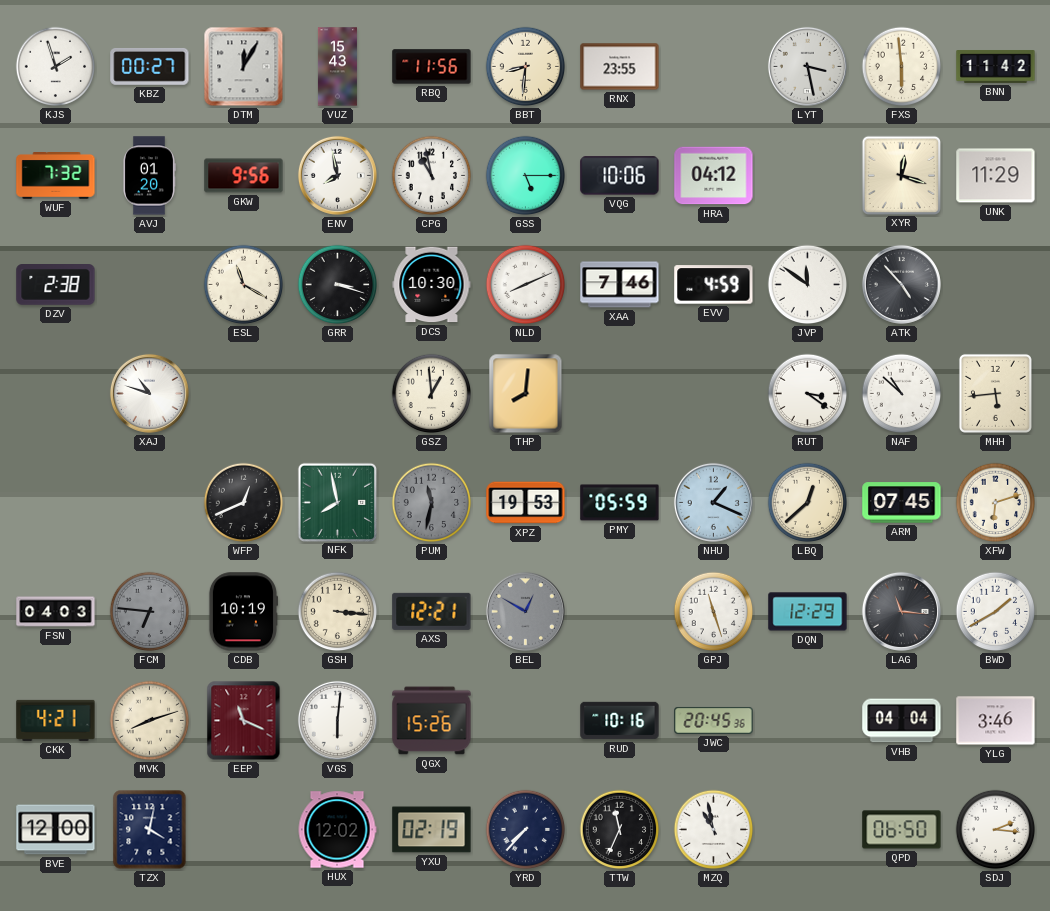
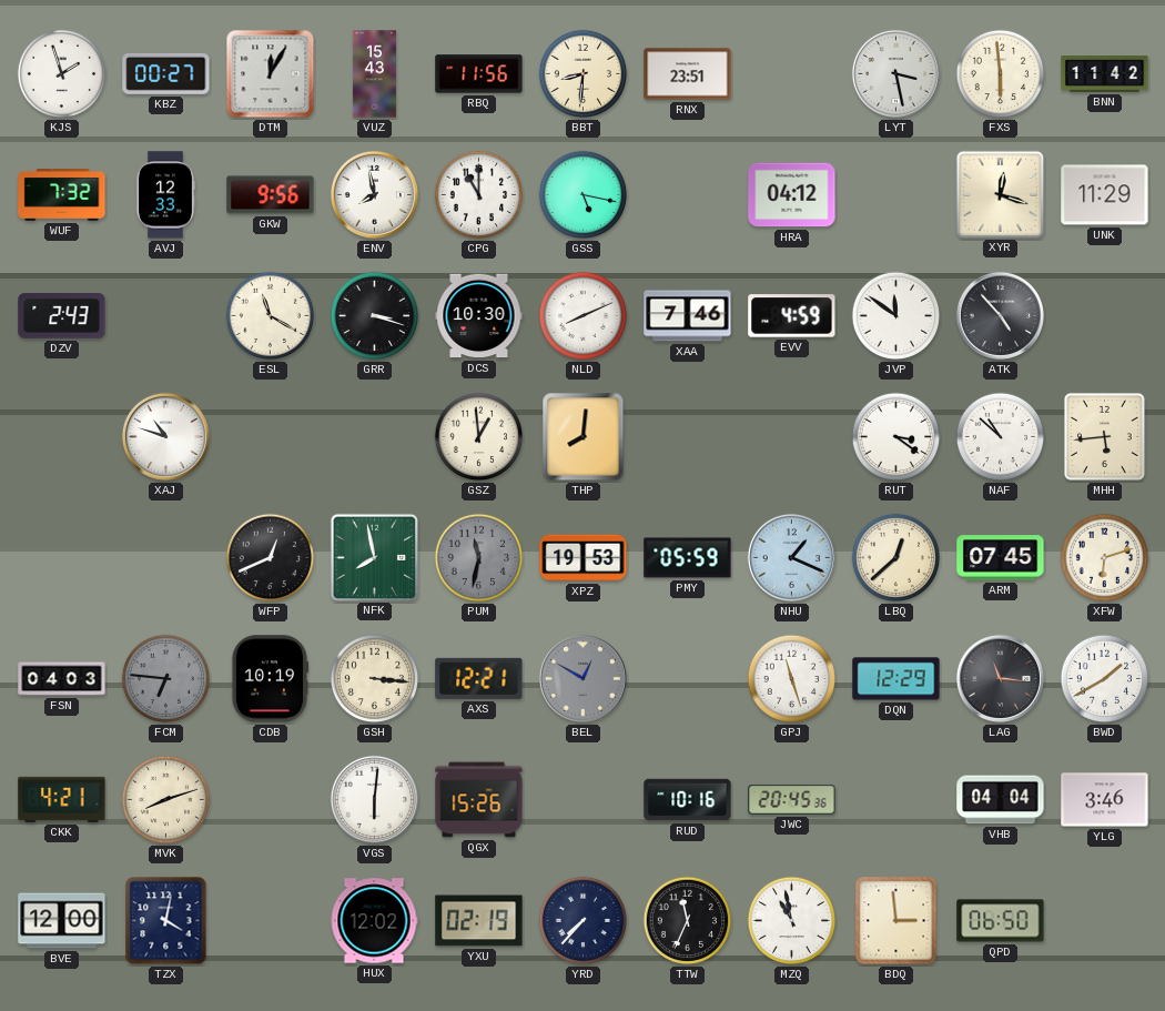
RNX: 23:55 -> 23:51
AVJ: 01:20 -> 12:33
CPG: 10:58 -> 11:00
GSS: 5:15 -> 5:17
VQG: 10:06 -> none
DZV: 2:38 -> 2:43
EEP: 11:19 -> none
BDQ: none -> 2:59
SDJ: 2:16 -> none
